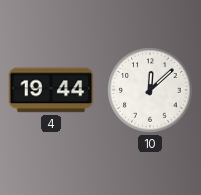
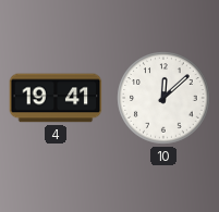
4: 19:44 -> 19:41
